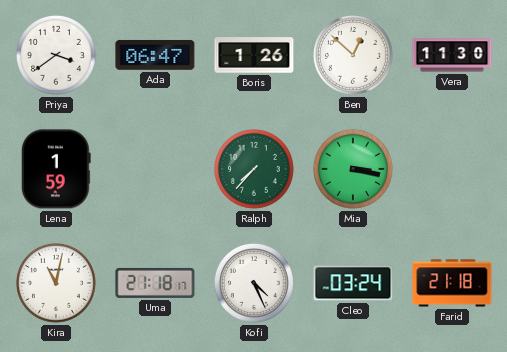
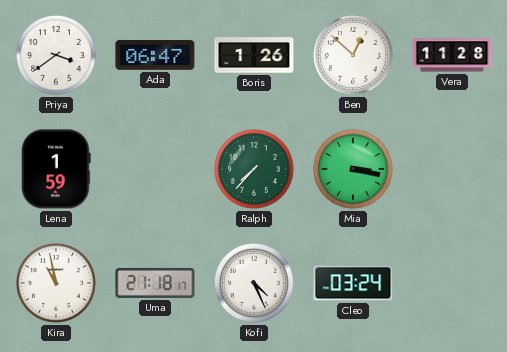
Vera: 11:30 -> 11:28
Kira: 11:02 -> 10:58
Farid: 21:18 -> none
